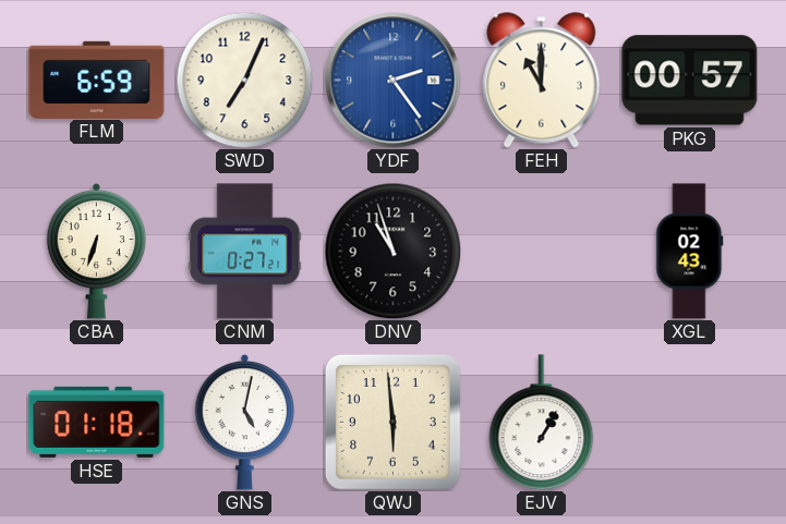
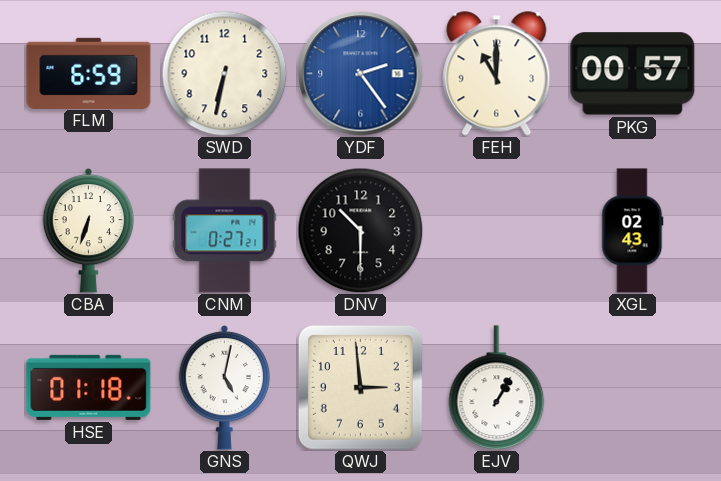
SWD: 7:04 -> 6:32
DNV: 10:57 -> 10:30
QWJ: 5:59 -> 2:59
